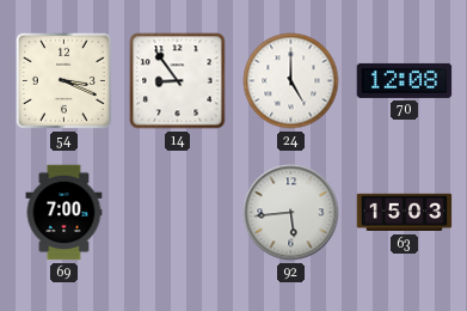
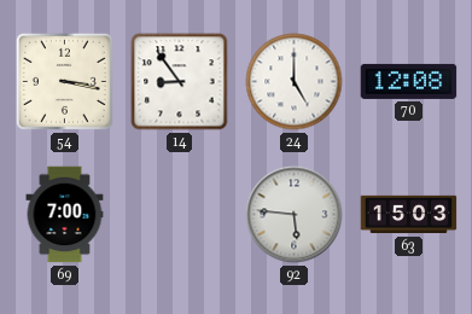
54: 3:19 -> 3:17
92: 5:44 -> 5:46
